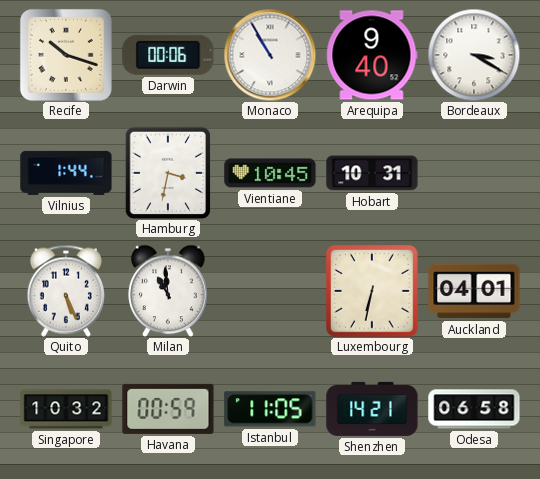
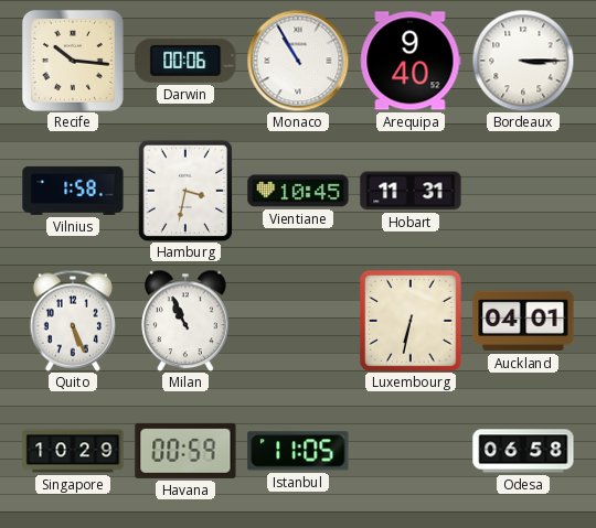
Recife: 10:18 -> 10:16
Bordeaux: 3:20 -> 3:15
Vilnius: 1:44 -> 1:58
Hobart: 10:31 -> 11:31
Milan: 10:59 -> 10:56
Singapore: 10:32 -> 10:29
Shenzhen: 14:21 -> none
